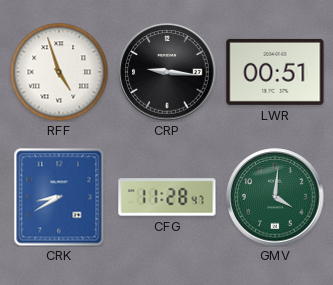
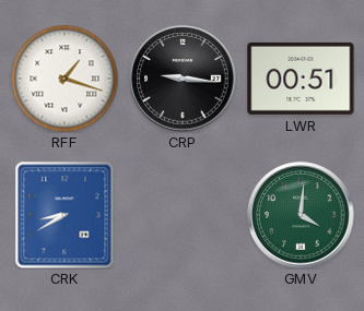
RFF: 4:57 -> 1:18
CFG: 11:28 -> none
